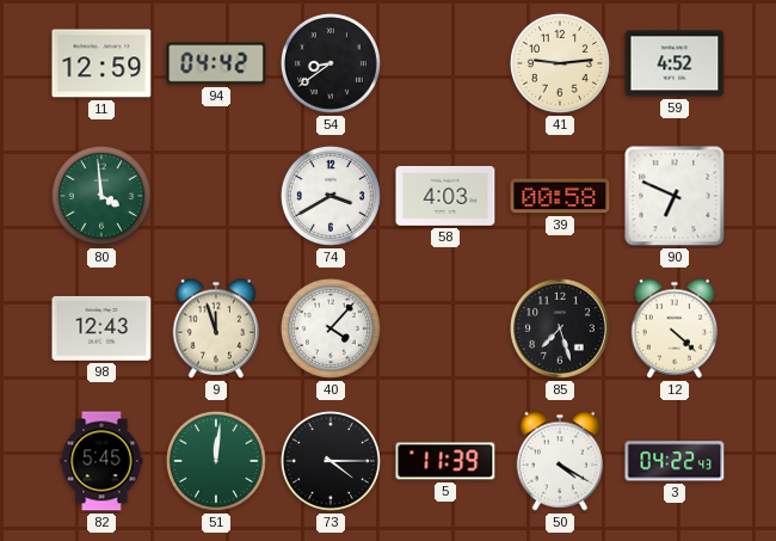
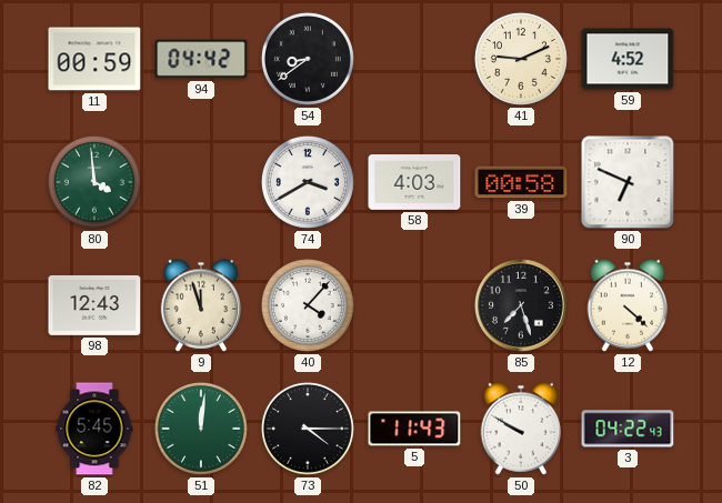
11: 12:59 -> 00:59
41: 9:14 -> 9:11
5: 11:39 -> 11:43
50: 4:20 -> 9:50
